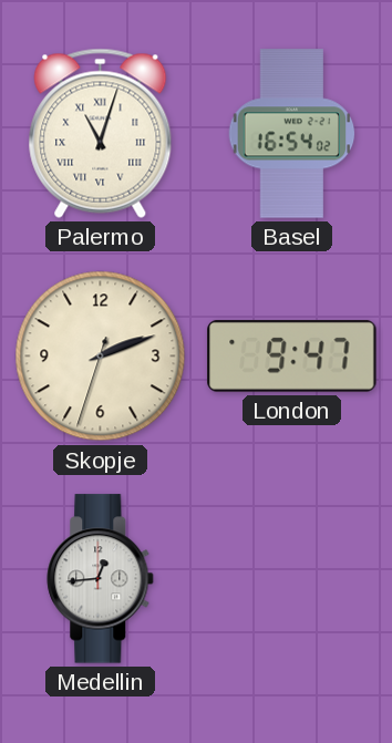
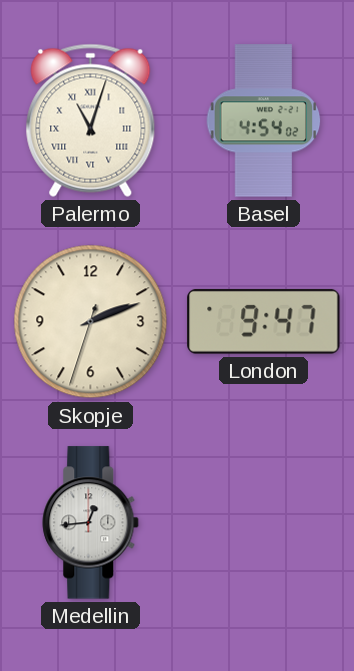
Basel: 16:54 -> 4:54
